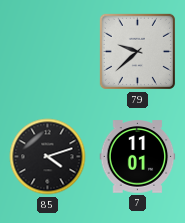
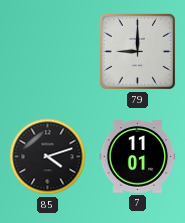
79: 9:38 -> 9:00
